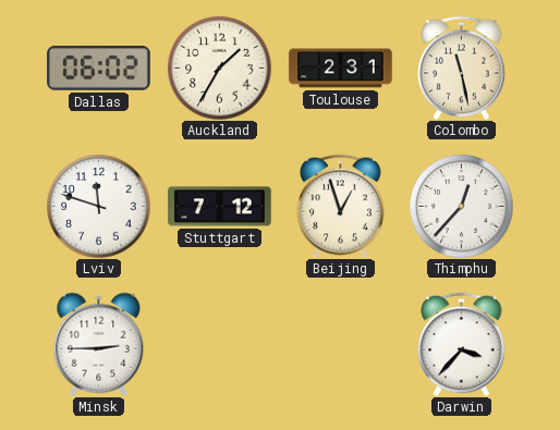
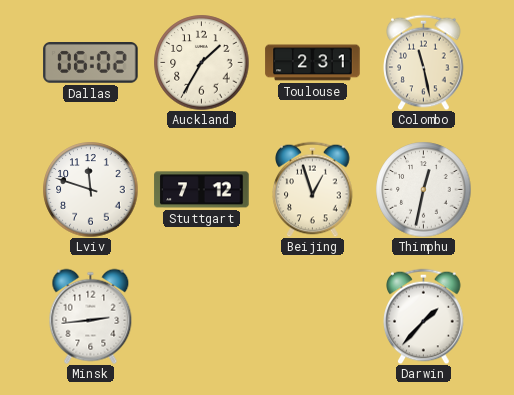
Thimphu: 12:37 -> 12:32
Minsk: 2:45 -> 2:44
Darwin: 3:37 -> 1:37
